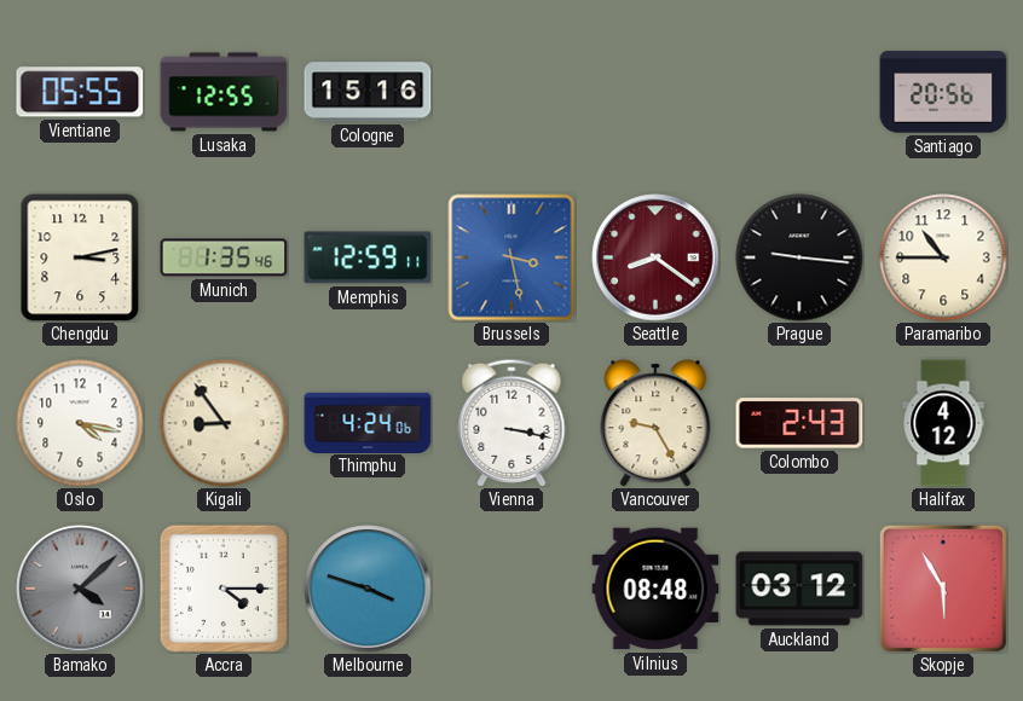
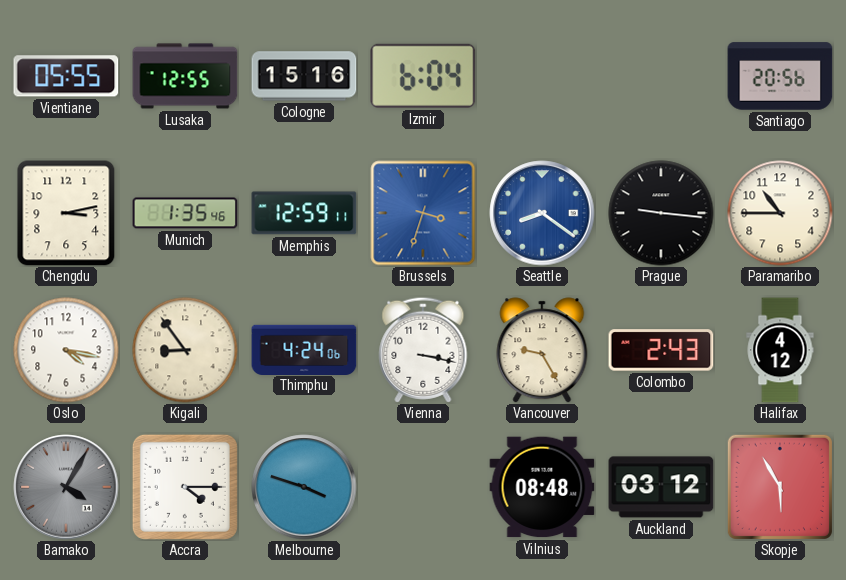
Izmir: none -> 6:04
Brussels: 3:28 -> 3:33
Seattle dial: burgundy -> blue
Bamako: 4:08 -> 4:05
